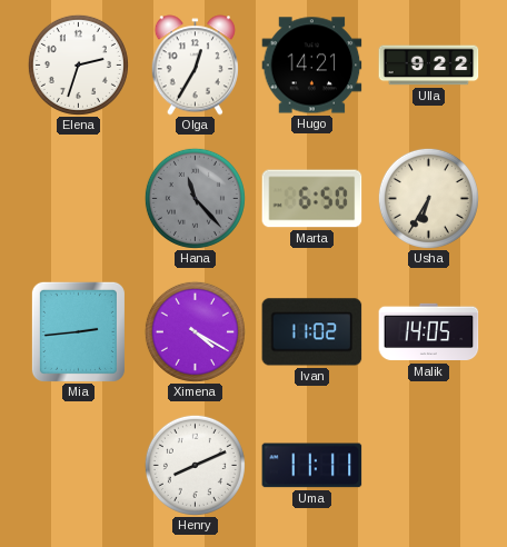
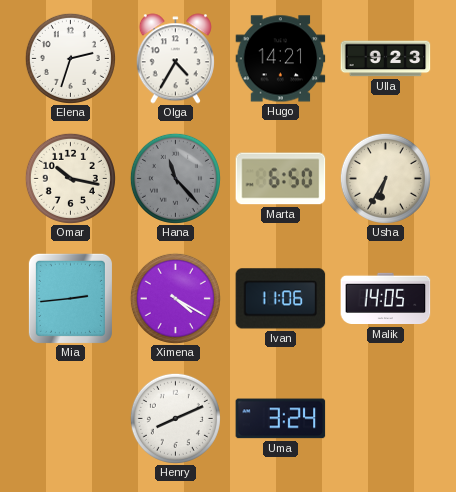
Olga: 12:35 -> 4:35
Ulla: 9:22 -> 9:23
Omar: none -> 10:17
Ivan: 11:02 -> 11:06
Uma: 11:11 -> 3:24
